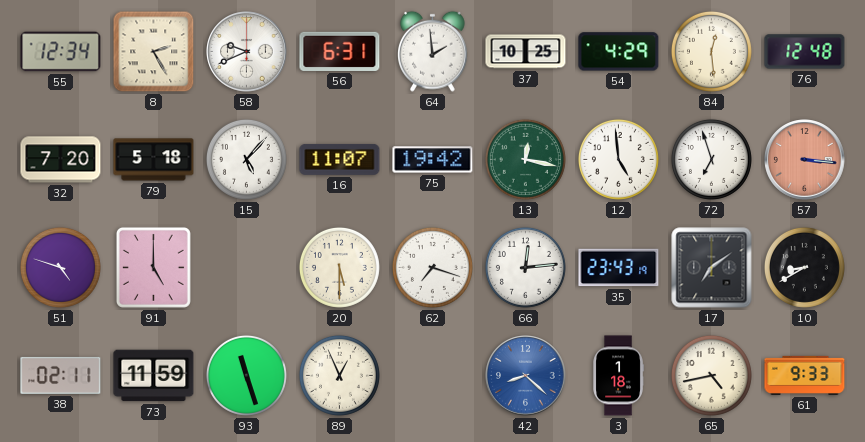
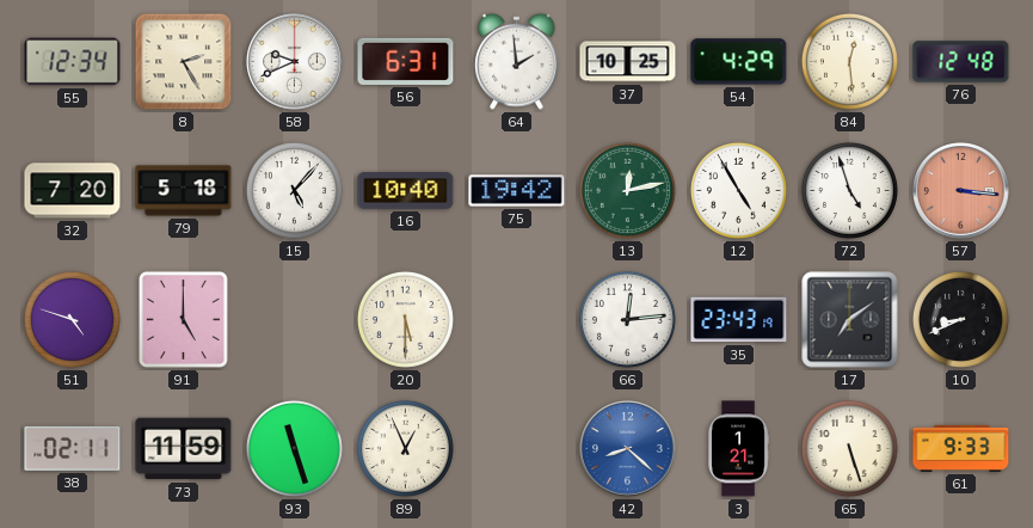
16: 11:07 -> 10:40
13: 12:17 -> 12:13
12: 4:59 -> 4:55
72: 6:57 -> 4:57
62: 7:18 -> none
10: 8:40 -> 8:41
3: 1:18 -> 1:21
65: 4:43 -> 5:27
